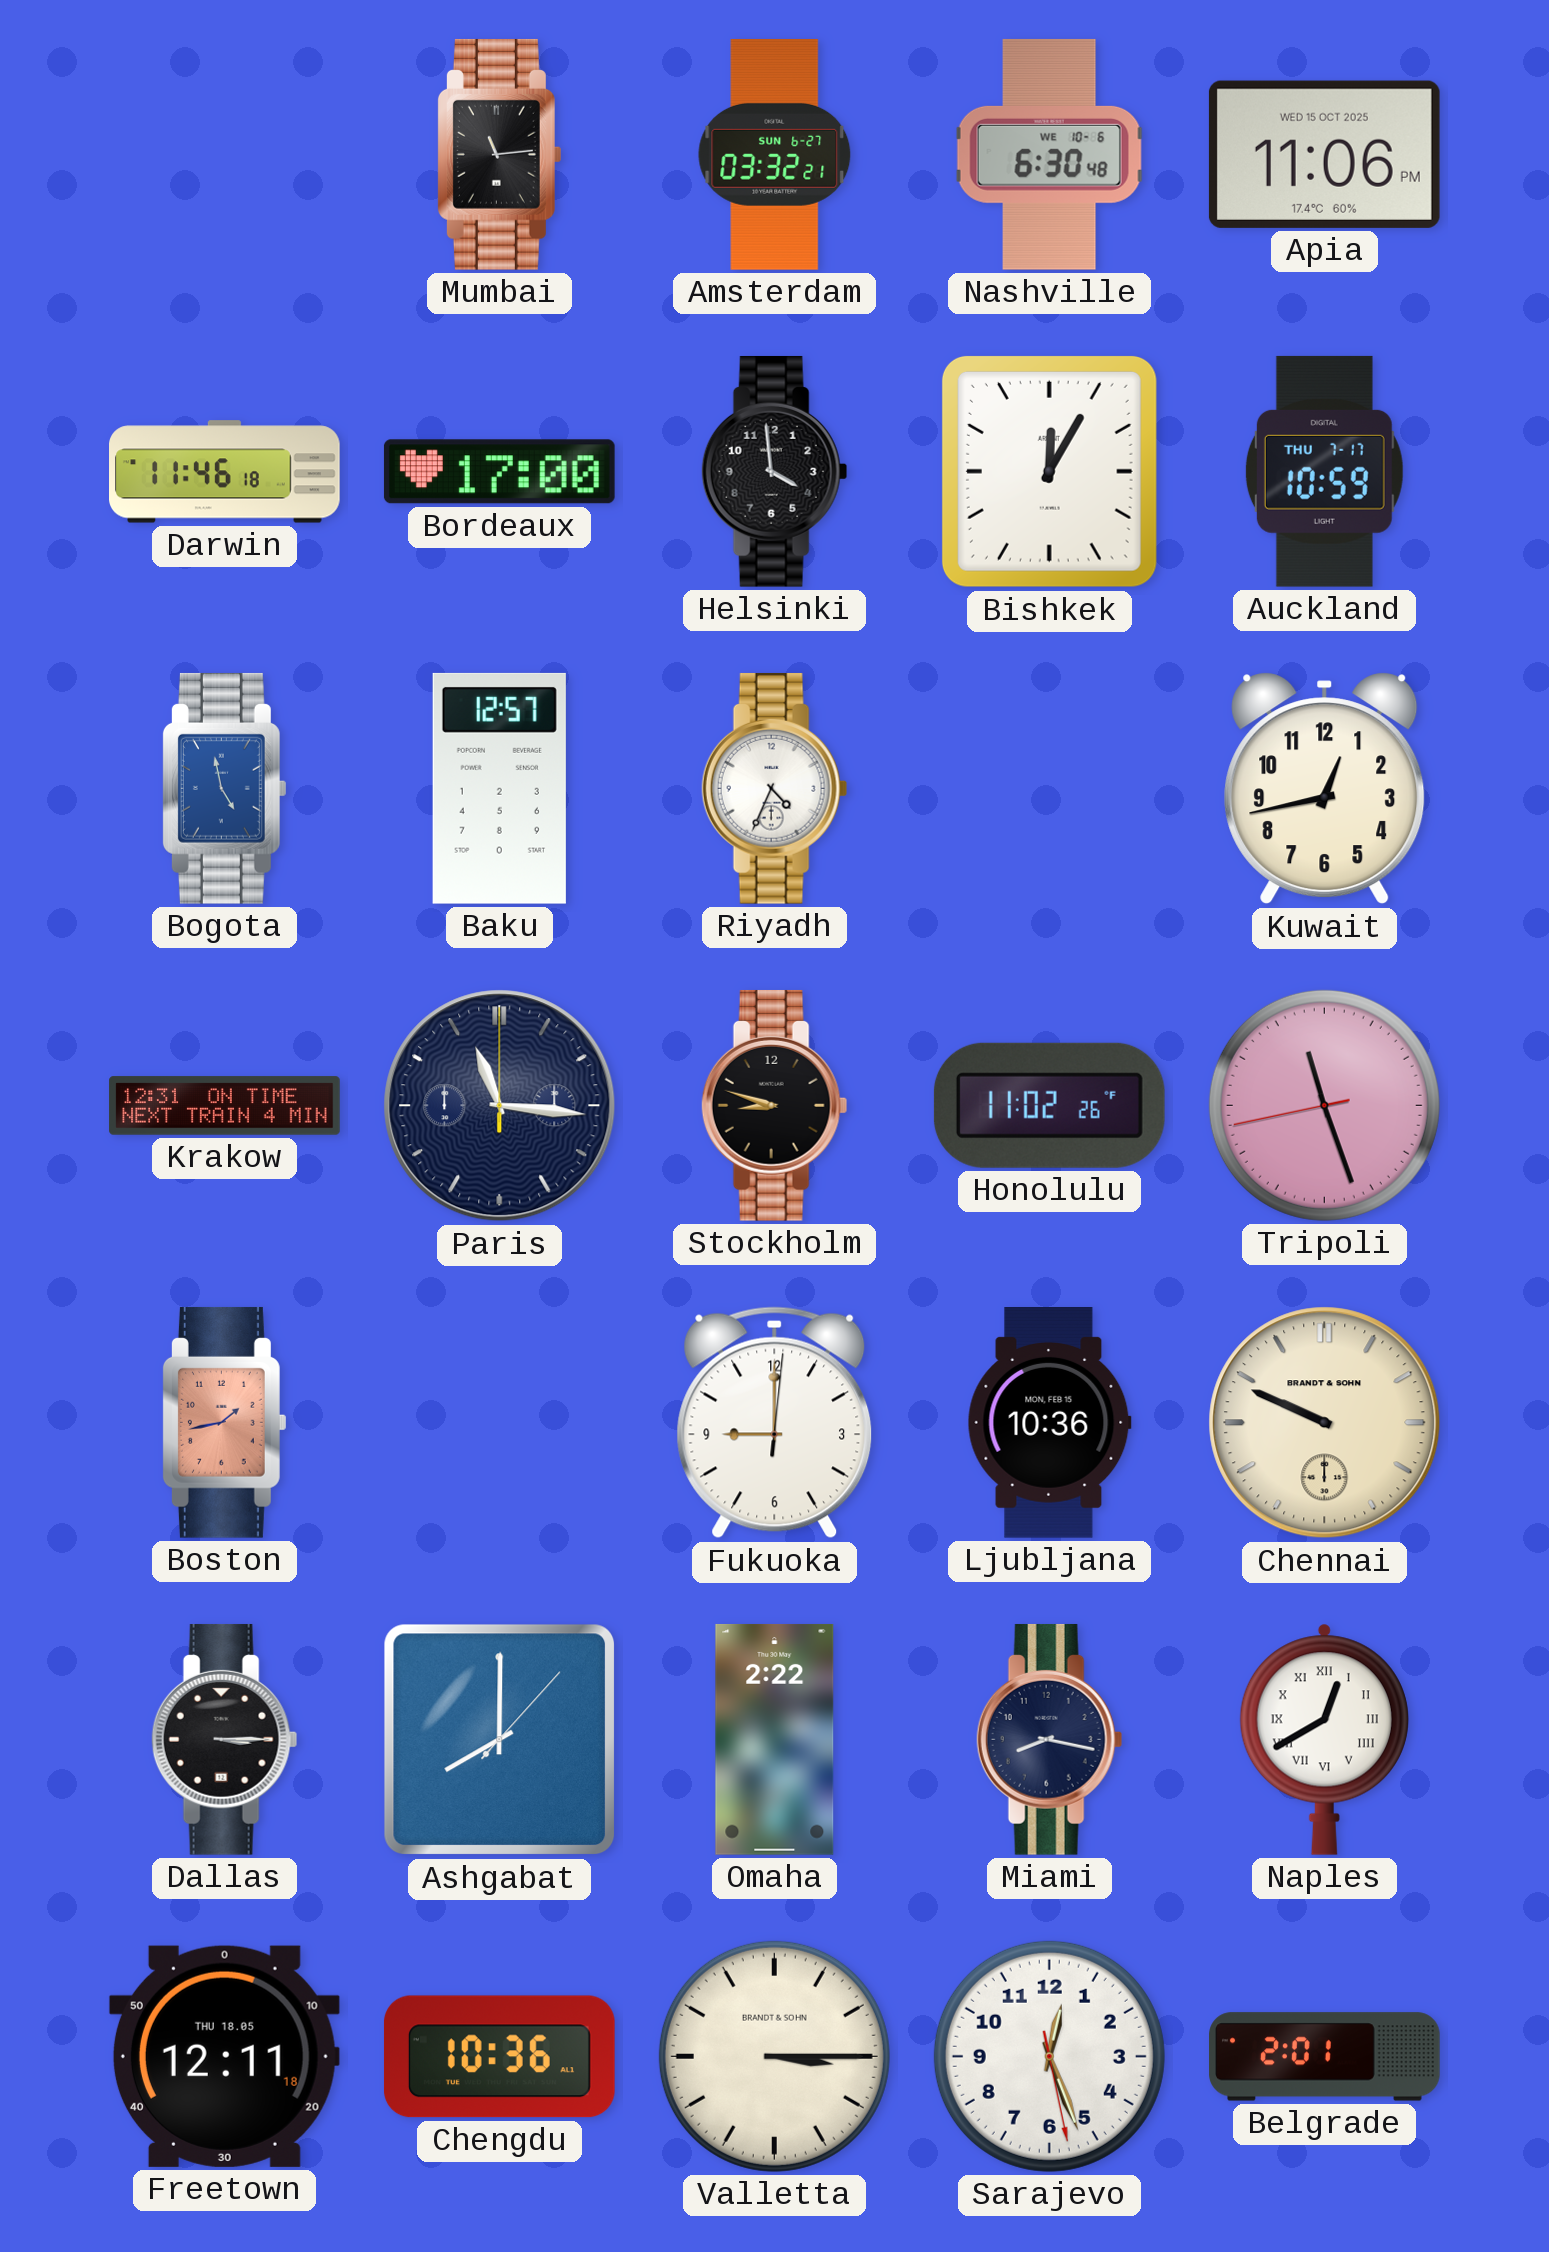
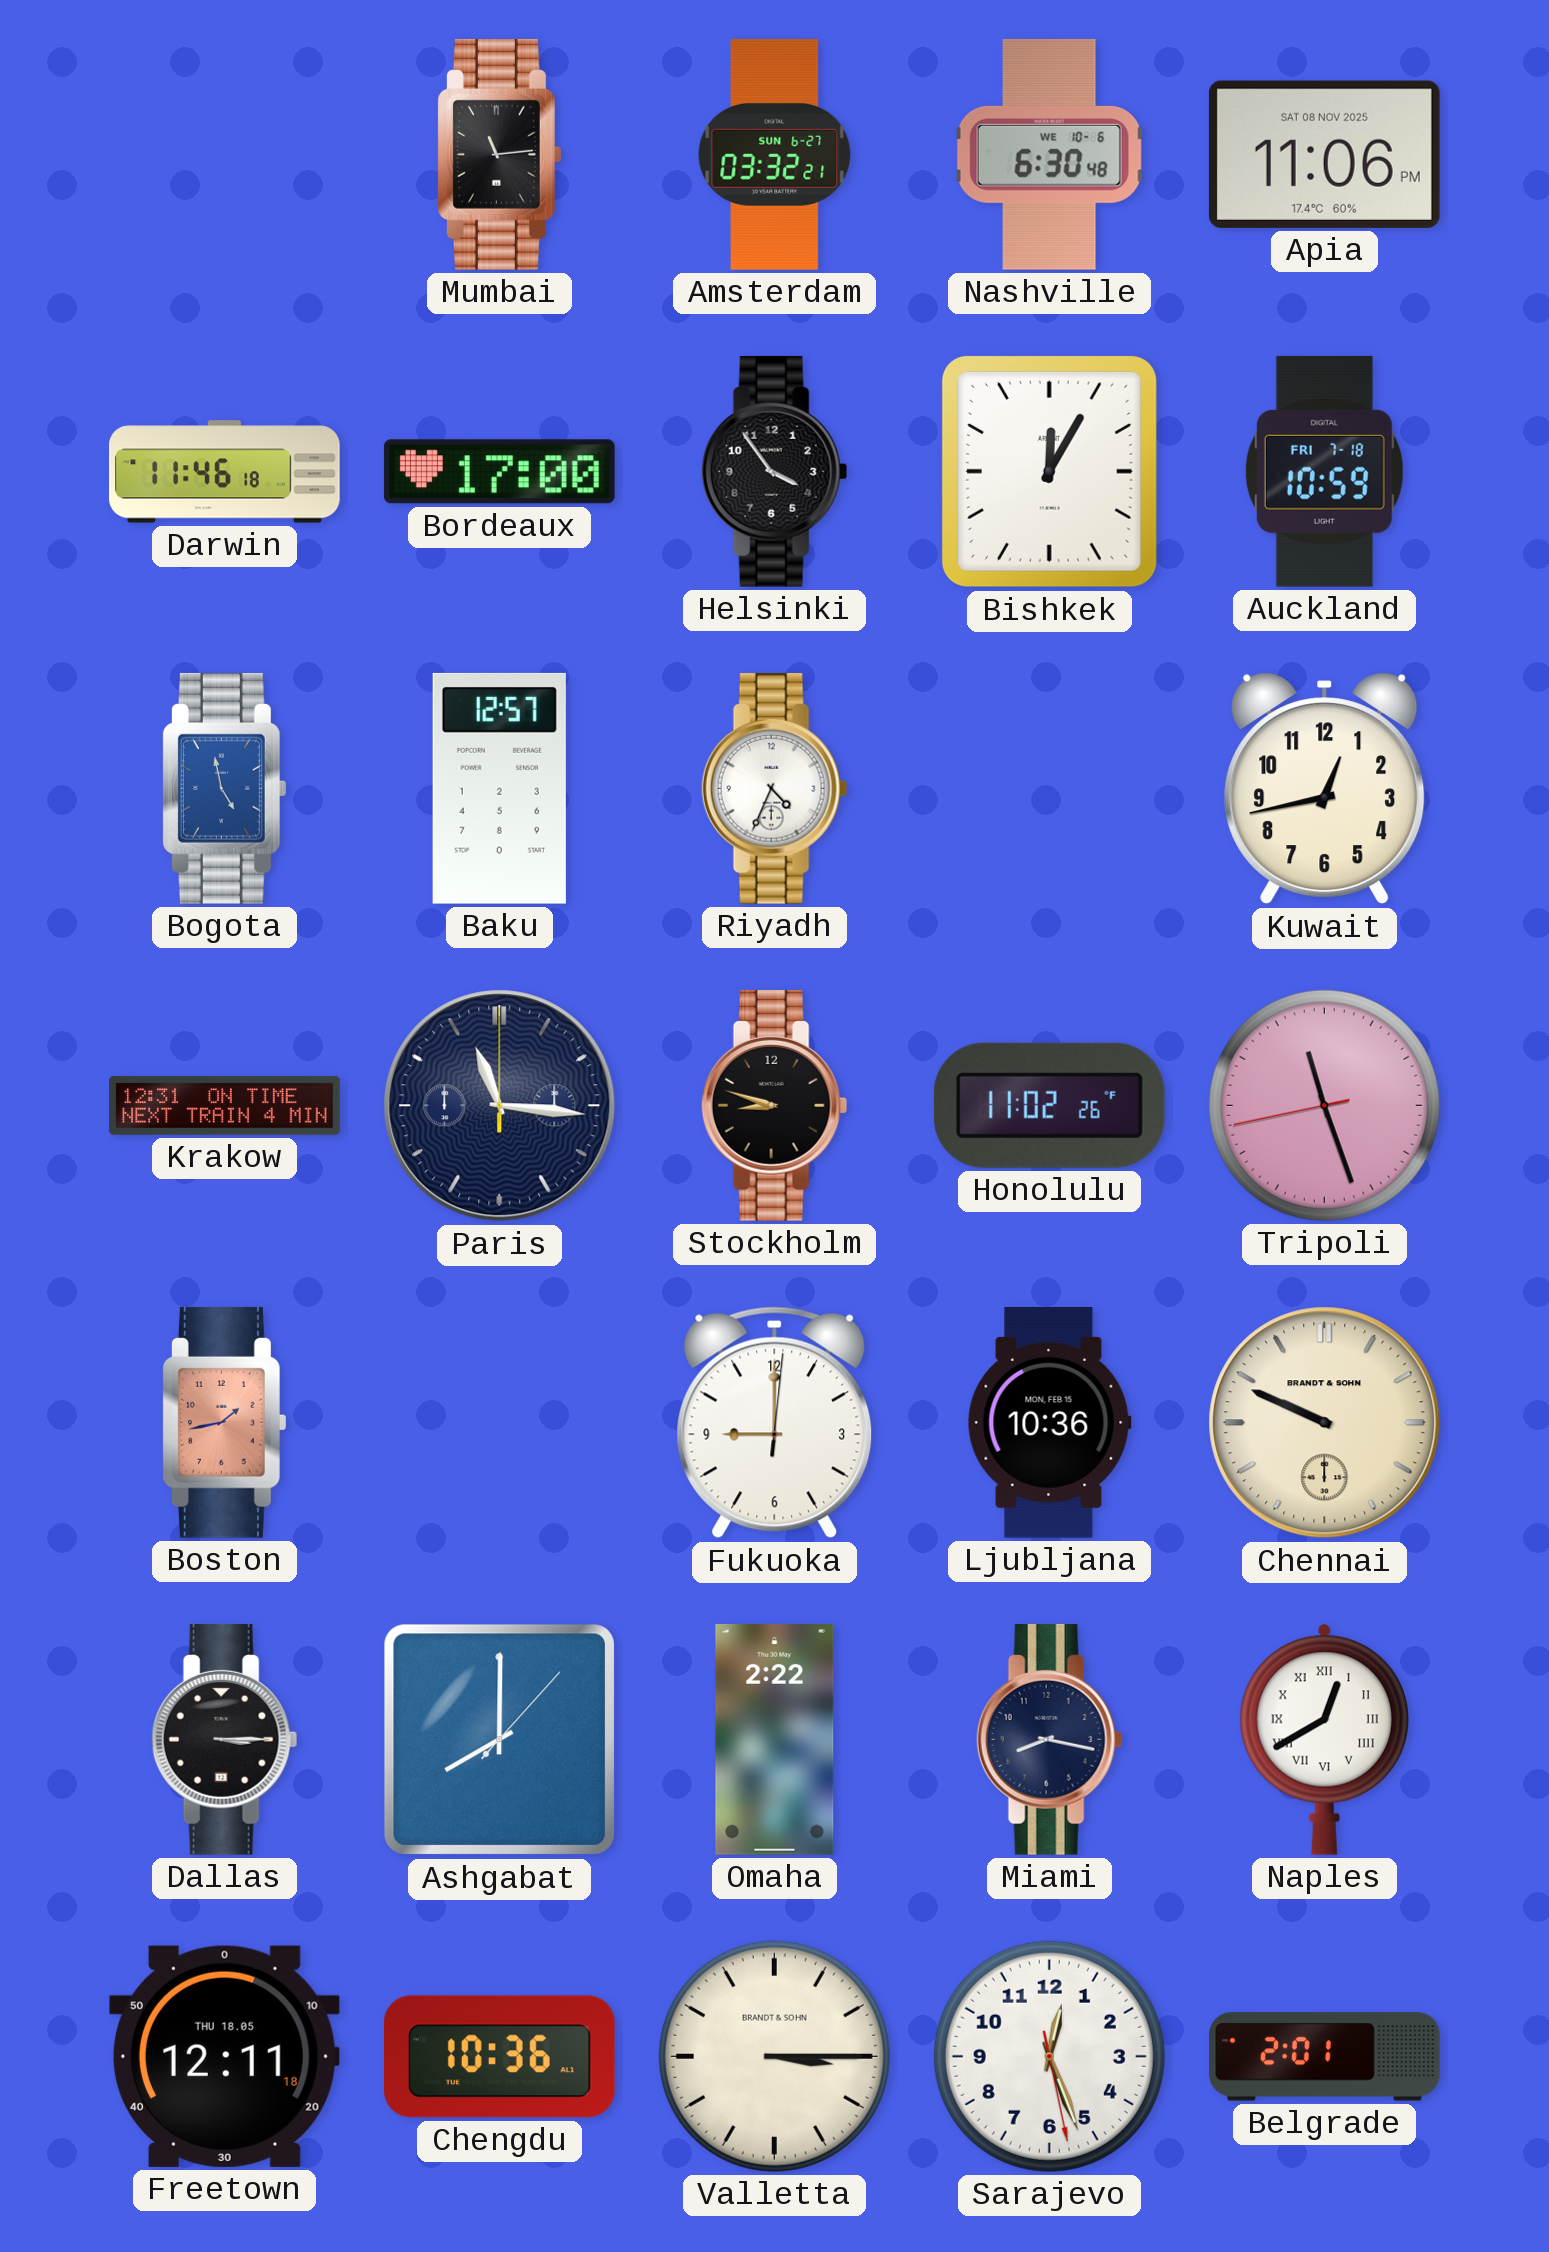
Apia date: WED 15 OCT 2025 -> SAT 08 NOV 2025
Helsinki: 3:59 -> 3:54
Auckland date: THU 7-17 -> FRI 7-18
